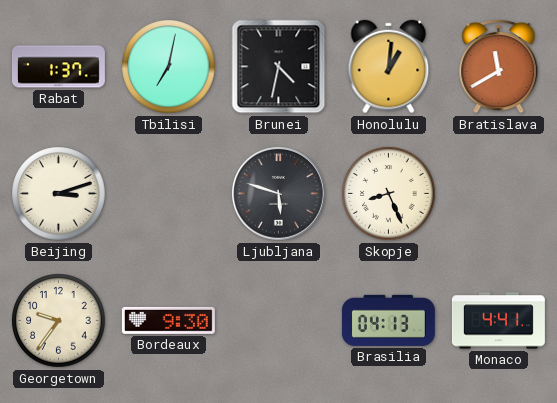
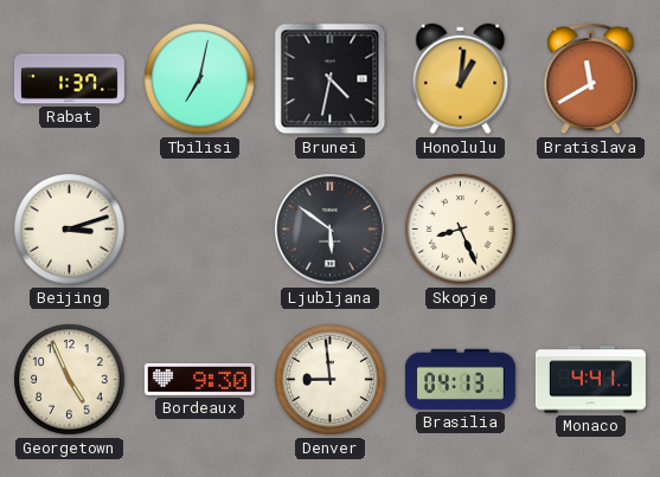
Ljubljana: 5:48 -> 5:51
Georgetown: 9:36 -> 4:56
Denver: none -> 8:59
